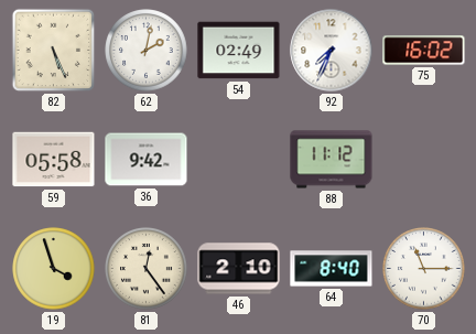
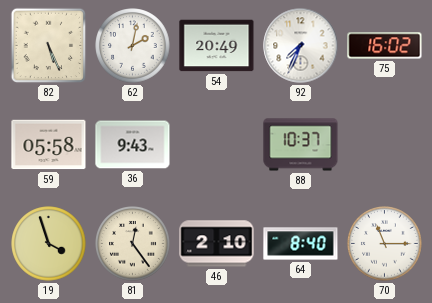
54: 02:49 -> 20:49
36: 9:42 -> 9:43
88: 11:12 -> 10:37
